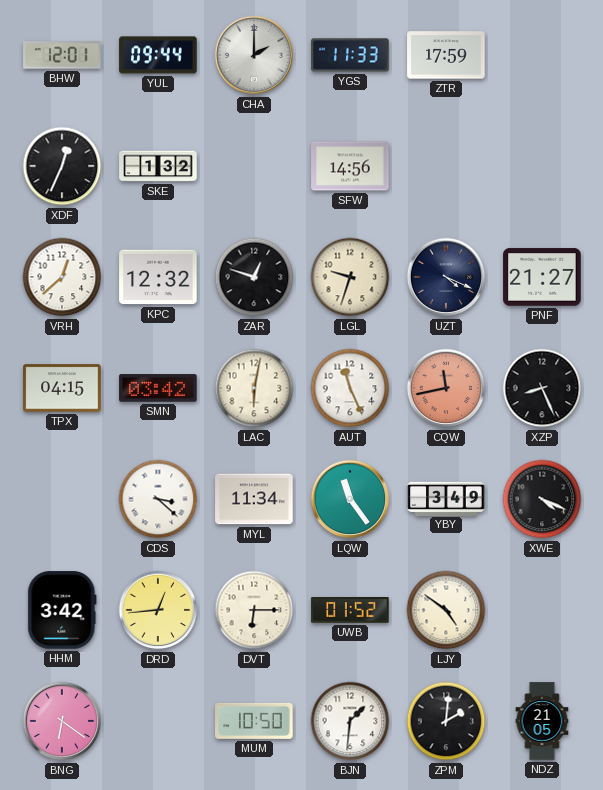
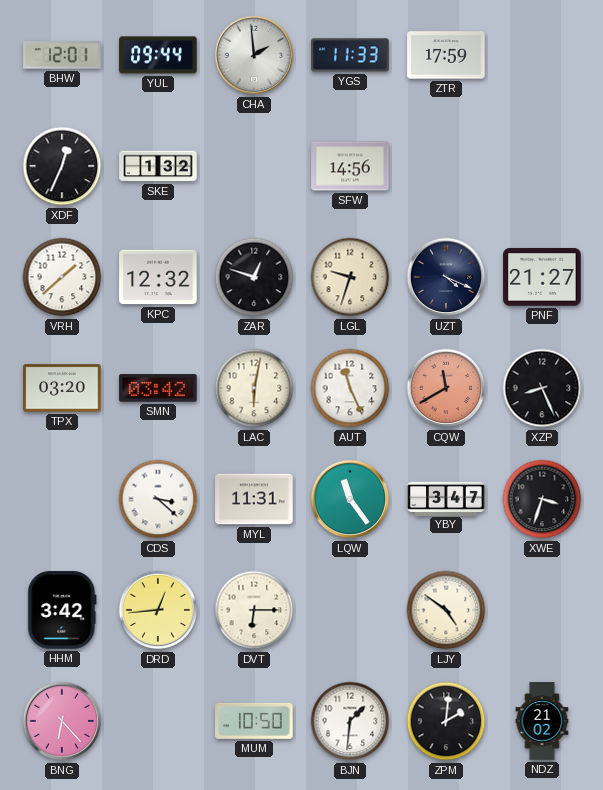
CHA: 2:00 -> 1:59
VRH: 12:38 -> 1:38
TPX: 04:15 -> 03:20
CQW: 11:43 -> 11:40
MYL: 11:34 -> 11:31
YBY: 3:49 -> 3:47
XWE: 4:19 -> 3:33
UWB: 01:52 -> none
BNG: 6:21 -> 6:23
NDZ: 21:05 -> 21:02
